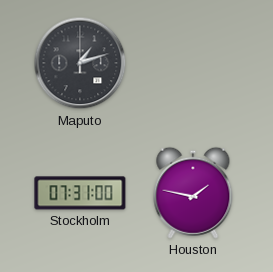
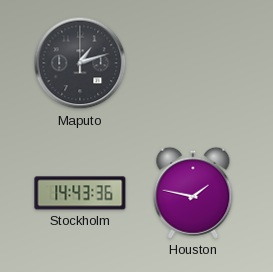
Stockholm: 07:31 -> 14:43
